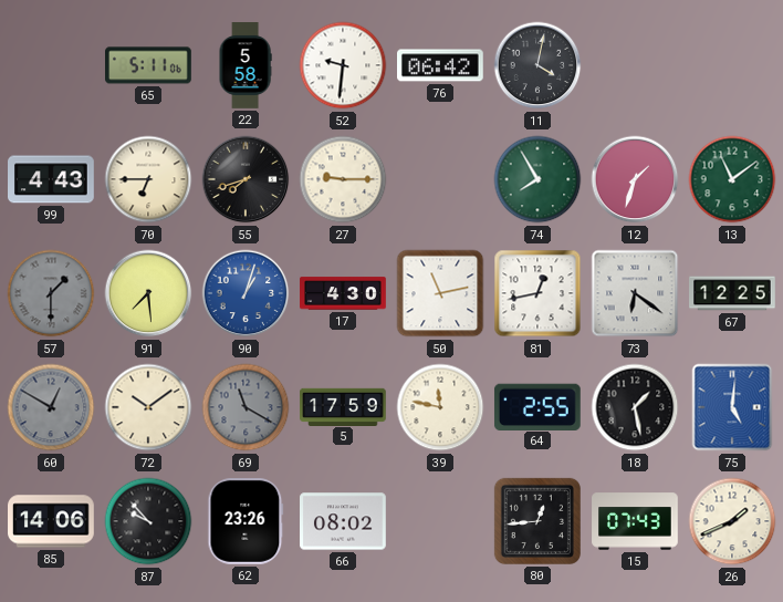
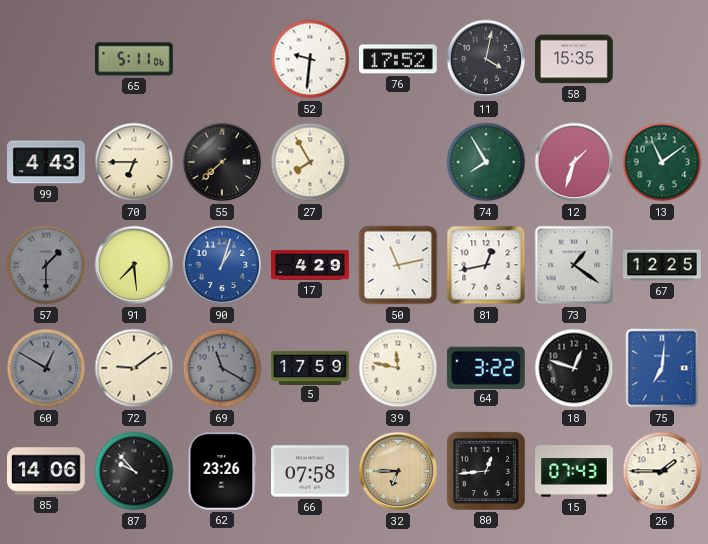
22: 5:58 -> none
76: 06:42 -> 17:52
58: none -> 15:35
55: 7:42 -> 7:38
27: 9:15 -> 7:55
17: 4:30 -> 4:29
73: 6:21 -> 1:21
72: 10:09 -> 9:09
64: 2:55 -> 3:22
18: 1:28 -> 12:48
75: 5:01 -> 7:01
66: 08:02 -> 07:58
32: none -> 6:45
26: 1:41 -> 1:45
